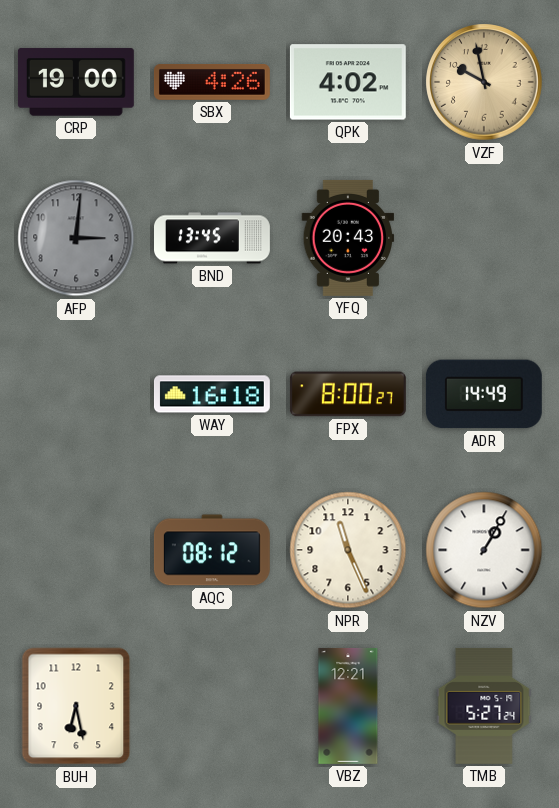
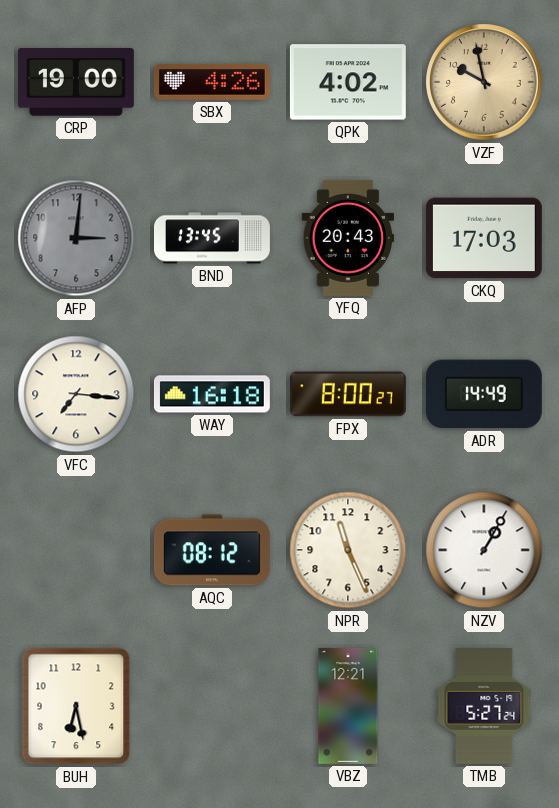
CKQ: none -> 17:03
VFC: none -> 7:16
